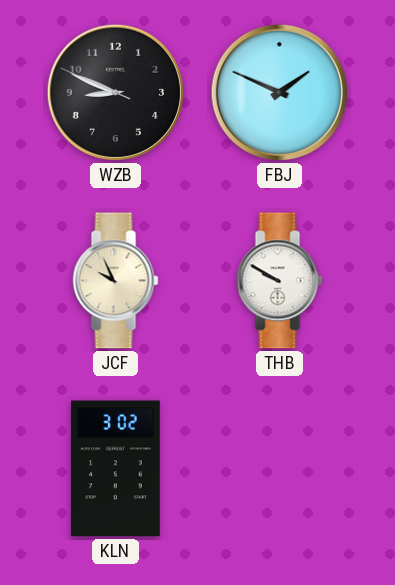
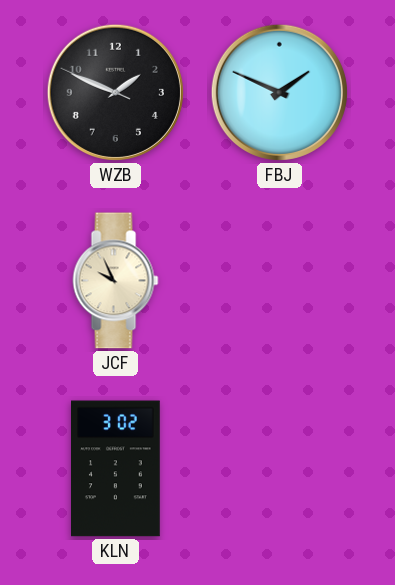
WZB: 8:48 -> 1:48
THB: 9:50 -> none
